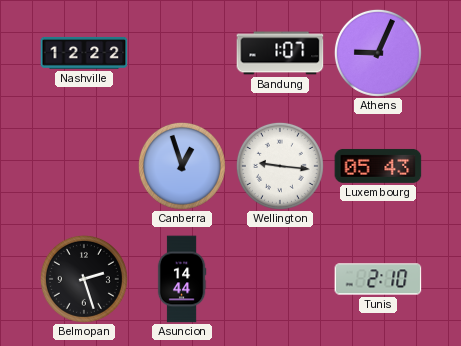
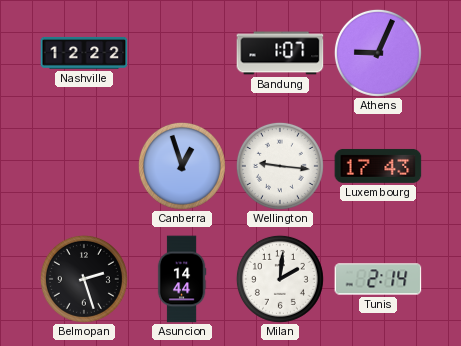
Luxembourg: 05:43 -> 17:43
Milan: none -> 2:01
Tunis: 2:10 -> 2:14
